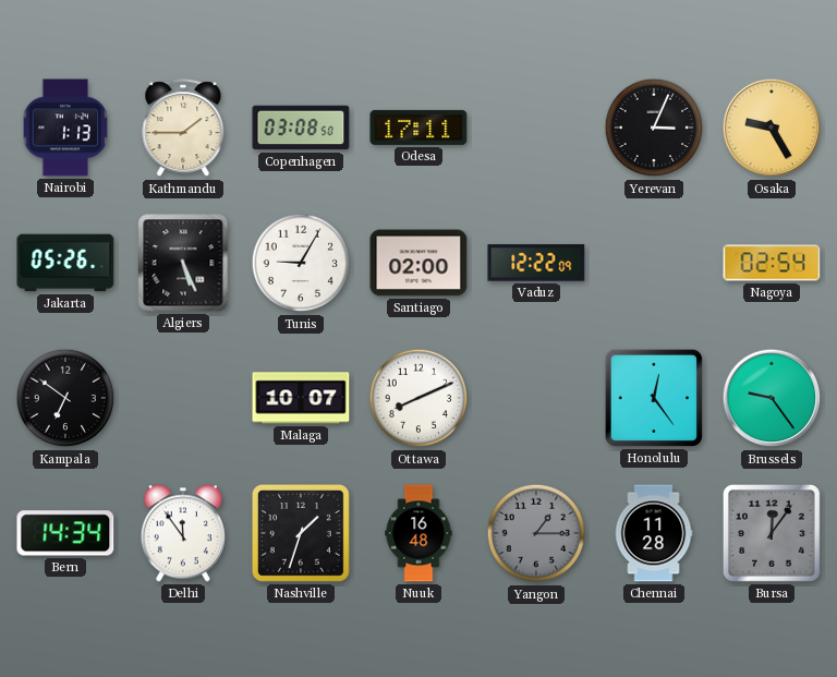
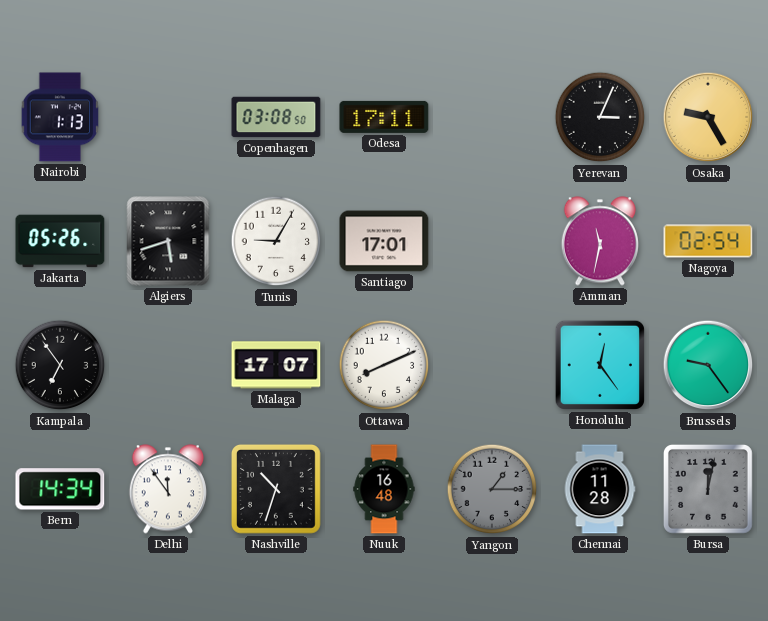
Kathmandu: 1:45 -> none
Algiers: 5:26 -> 5:42
Santiago: 02:00 -> 17:01
Vaduz: 12:22 -> none
Amman: none -> 11:32
Kampala: 6:51 -> 6:54
Malaga: 10:07 -> 17:07
Nashville: 1:33 -> 10:33
Bursa: 12:06 -> 12:02
